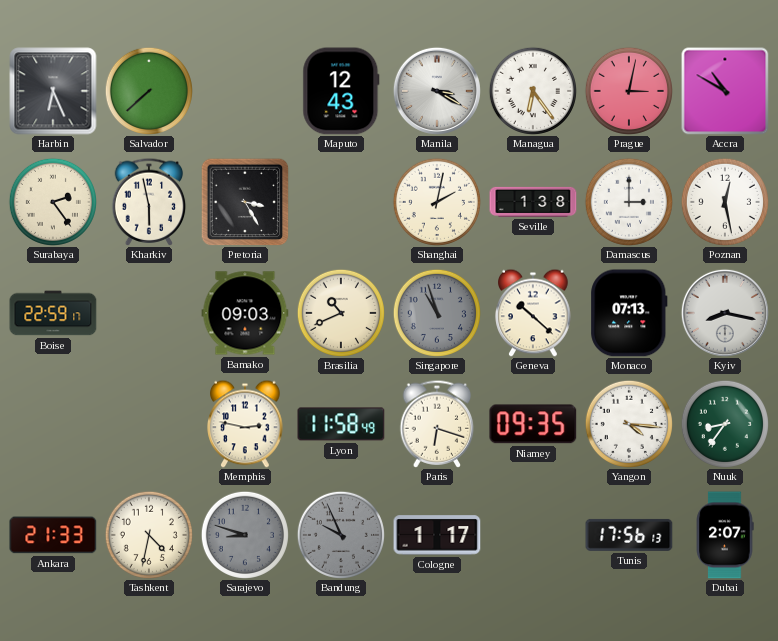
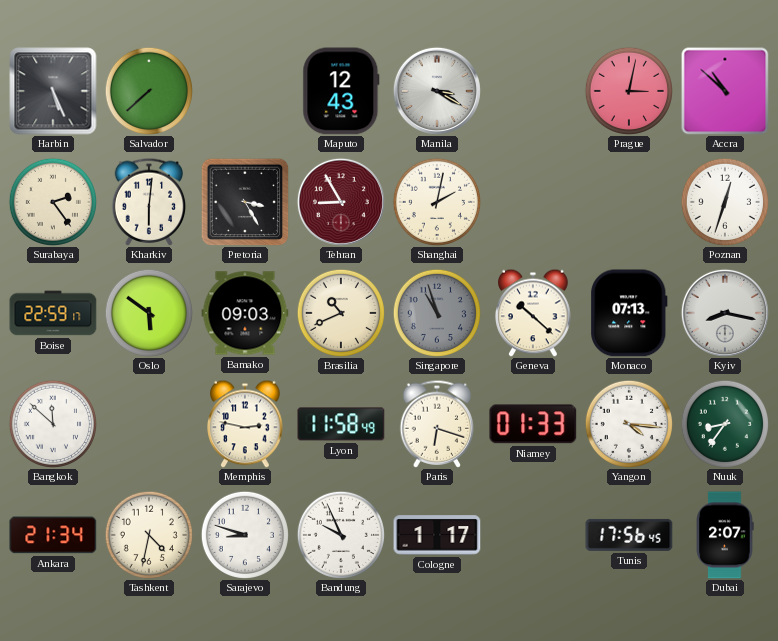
Harbin: 6:26 -> 5:26
Managua: 6:24 -> none
Accra: 10:50 -> 10:52
Kharkiv: 5:58 -> 6:01
Tehran: none -> 8:55
Seville: 1:38 -> none
Damascus: 3:00 -> none
Poznan: 12:28 -> 12:33
Oslo: none -> 5:51
Bangkok: none -> 11:52
Niamey: 09:35 -> 01:33
Ankara: 21:33 -> 21:34
Sarajevo dial: grey -> white
Bandung dial: grey -> white
Tunis: 17:56:13 -> 17:56:45
